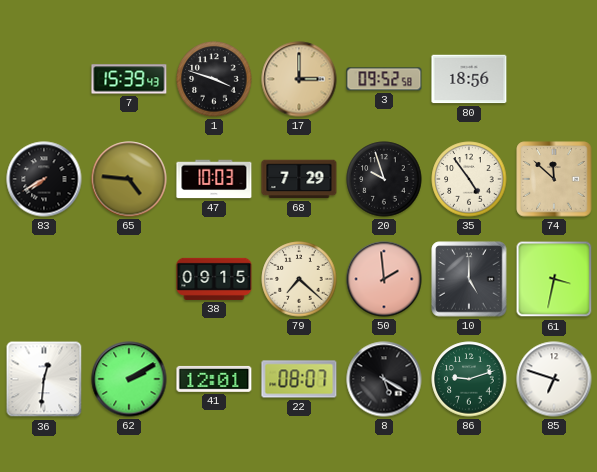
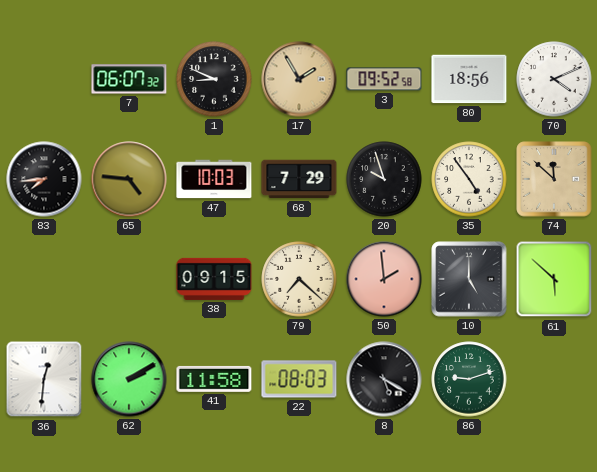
7: 15:39 -> 06:07
1: 3:48 -> 8:49
17: 3:00 -> 1:55
70: none -> 4:11
83: 7:40 -> 7:44
61: 3:32 -> 5:52
41: 12:01 -> 11:58
22: 08:07 -> 08:03
85: 6:48 -> none
